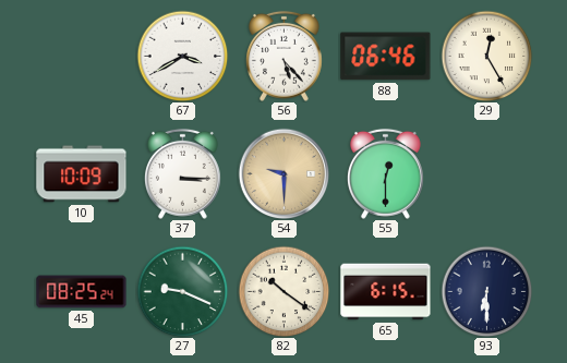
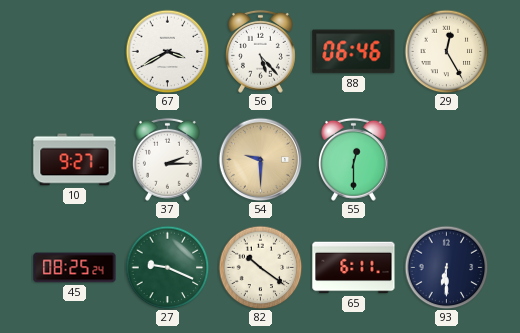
10: 10:09 -> 9:27
37: 3:15 -> 2:15
65: 6:15 -> 6:11
